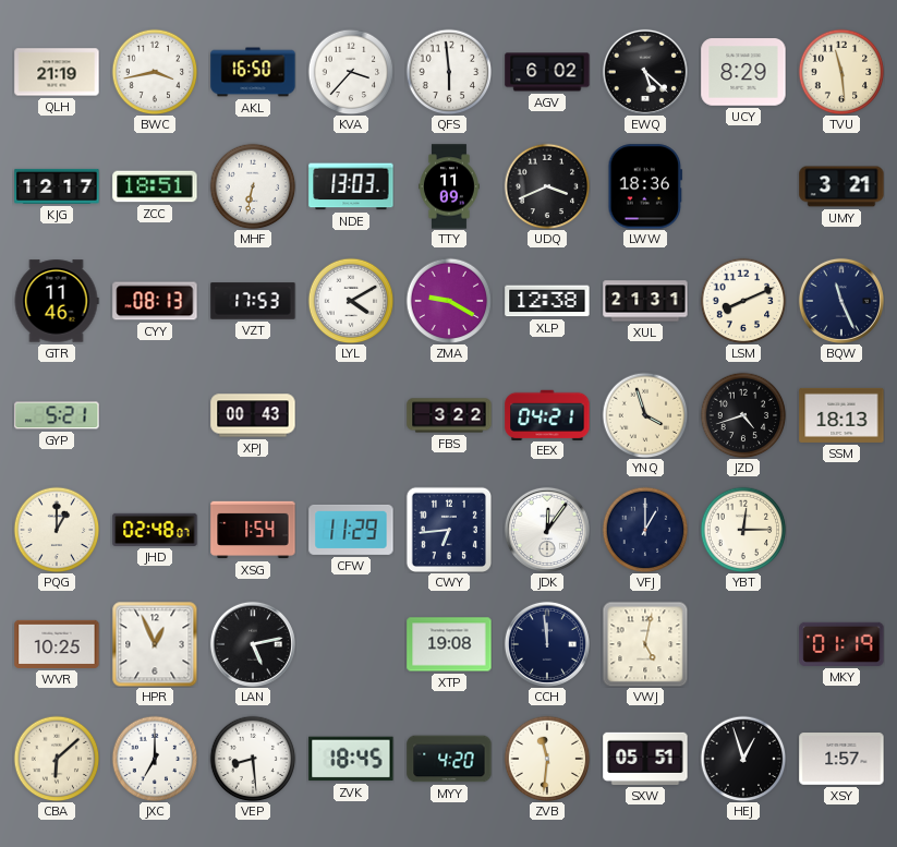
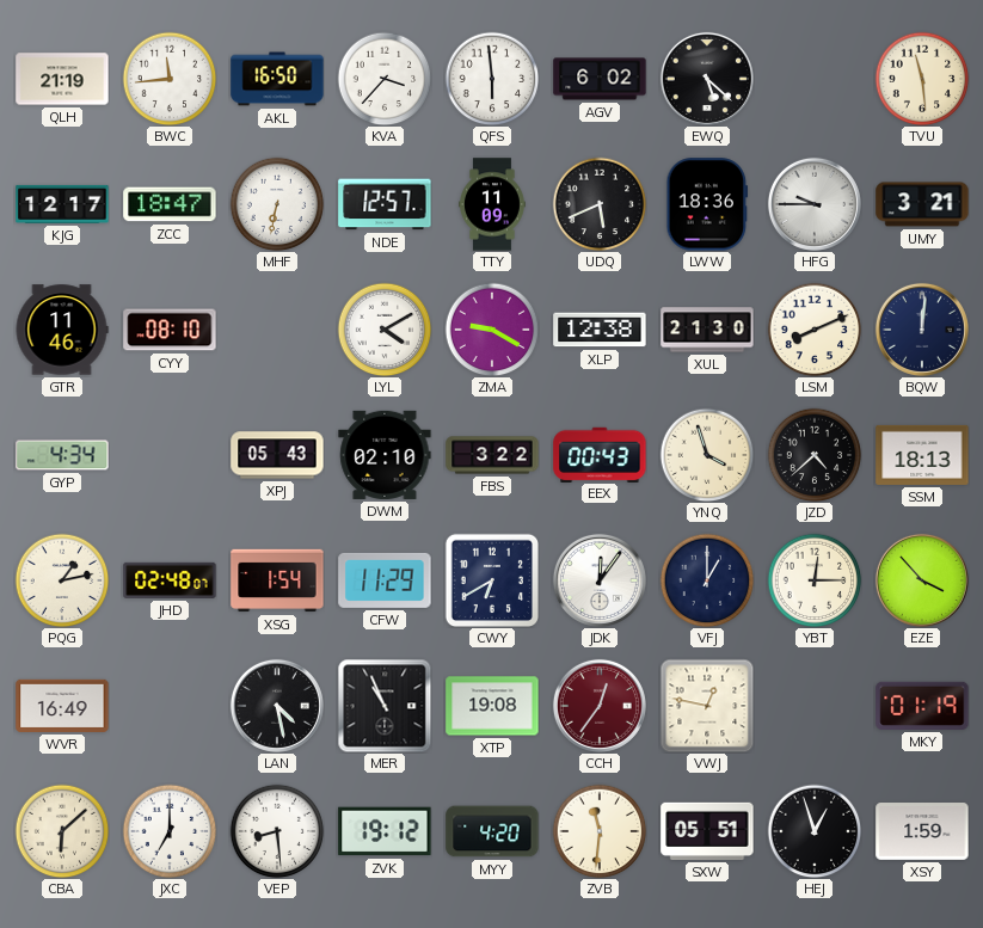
BWC: 3:43 -> 11:44
UCY: 8:29 -> none
ZCC: 18:51 -> 18:47
NDE: 13:03 -> 12:57
UDQ: 3:41 -> 5:41
HFG: none -> 9:45
CYY: 08:13 -> 08:10
VZT: 17:53 -> none
XUL: 21:31 -> 21:30
BQW: 11:26 -> 12:01
GYP: 5:21 -> 4:34
XPJ: 00:43 -> 05:43
DWM: none -> 02:10
EEX: 04:21 -> 00:43
JZD: 4:42 -> 4:38
PQG: 1:00 -> 1:13
CWY: 6:44 -> 6:40
EZE: none -> 3:53
WVR: 10:25 -> 16:49
HPR: 12:56 -> none
LAN: 5:13 -> 4:28
MER: none -> 10:56
CCH: 11:59 -> 12:36
CCH dial: navy -> burgundy
VWJ: 5:02 -> 12:47
ZVK: 18:45 -> 19:12
XSY: 1:57 -> 1:59
